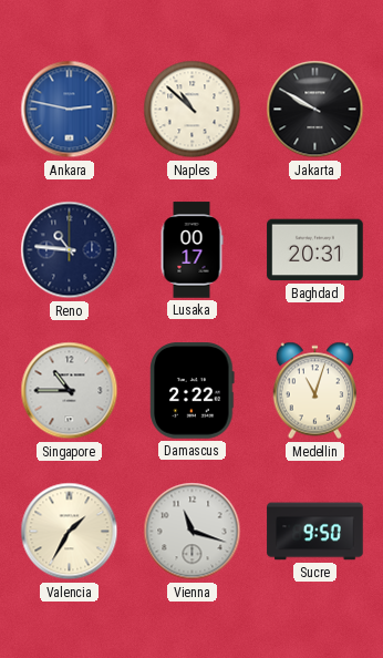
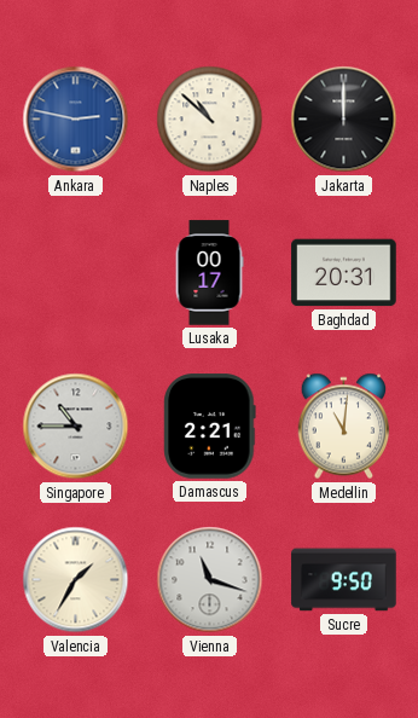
Jakarta: 9:50 -> 12:00
Reno: 10:46 -> none
Damascus: 2:22 -> 2:21
Medellin: 11:03 -> 11:01
